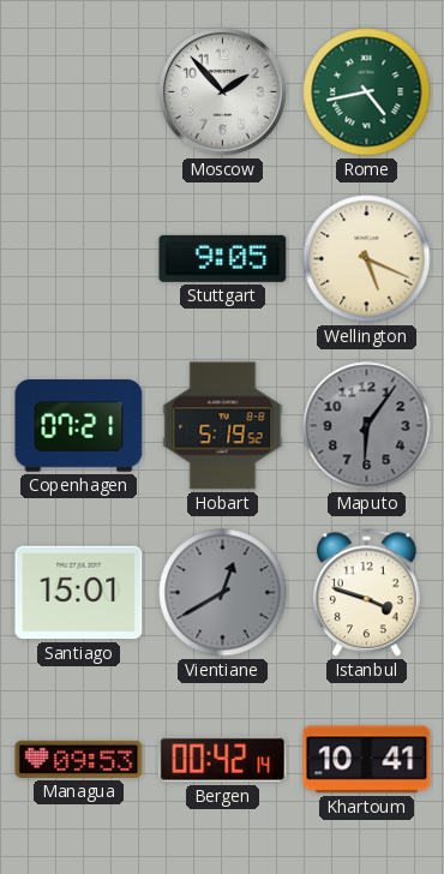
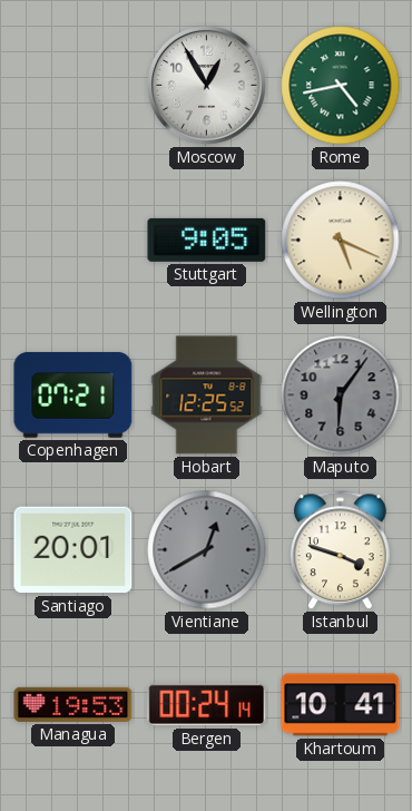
Moscow: 1:53 -> 12:55
Hobart: 5:19 -> 12:25
Santiago: 15:01 -> 20:01
Managua: 09:53 -> 19:53
Bergen: 00:42 -> 00:24
